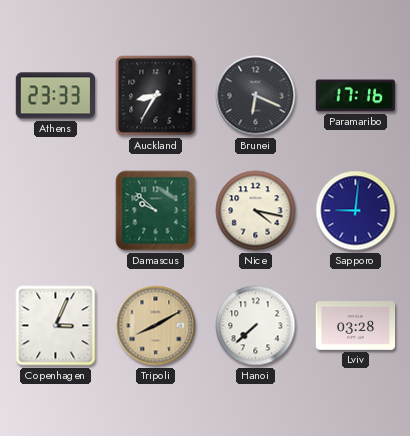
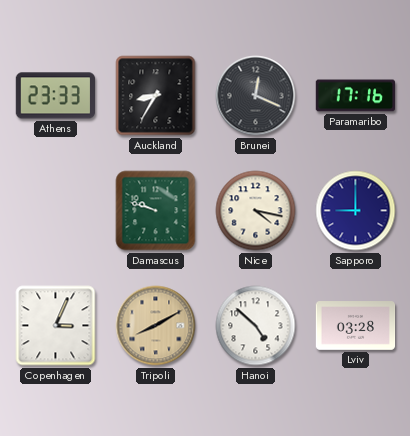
Brunei: 6:19 -> 12:19
Damascus: 9:52 -> 9:48
Sapporo: 9:01 -> 9:00
Hanoi: 7:38 -> 4:52
